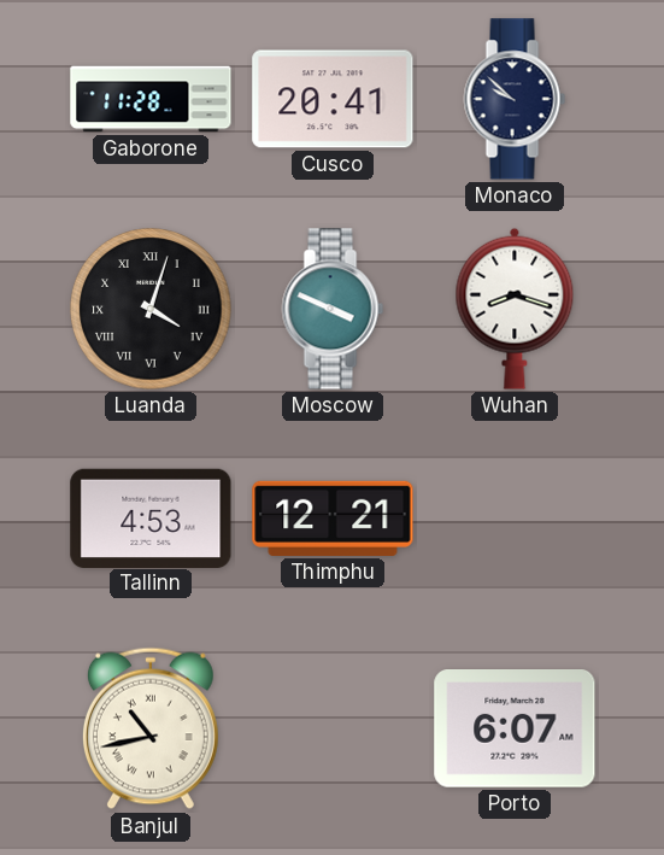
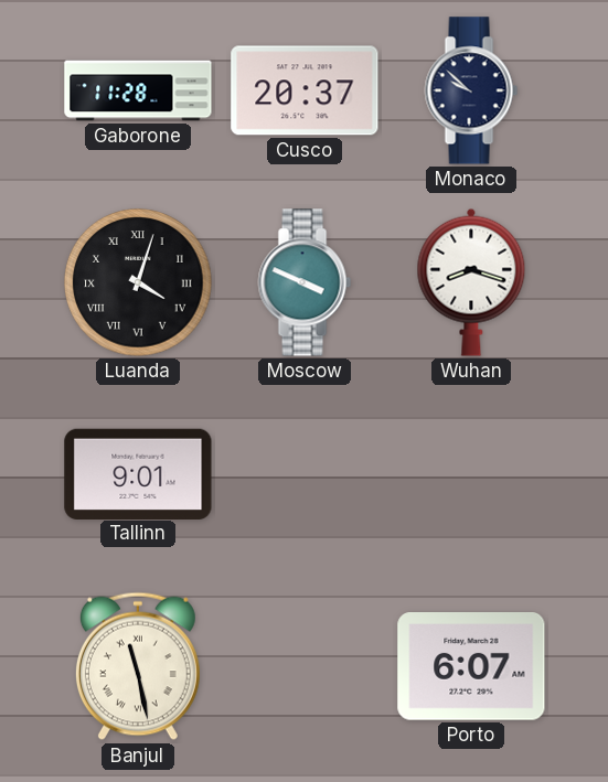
Cusco: 20:41 -> 20:37
Tallinn: 4:53 -> 9:01
Thimphu: 12:21 -> none
Banjul: 10:43 -> 11:28
